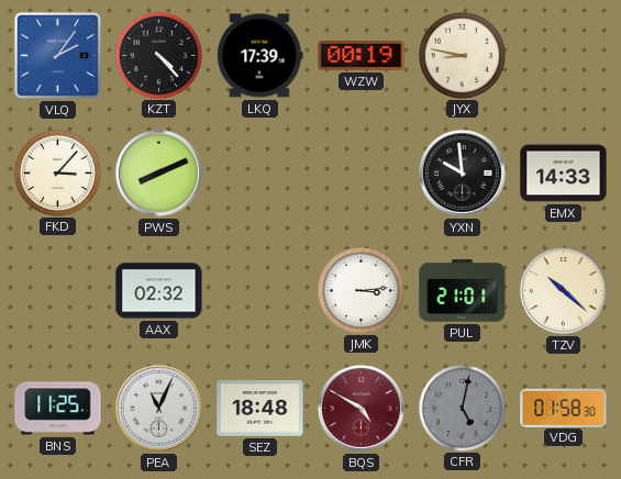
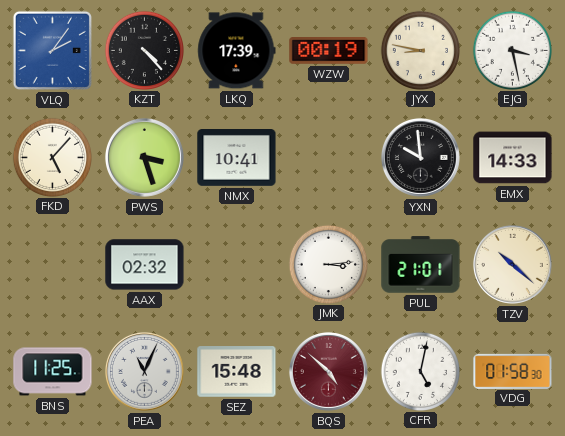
EJG: none -> 3:28
FKD: 3:07 -> 5:07
PWS: 8:11 -> 3:27
NMX: none -> 10:41
SEZ: 18:48 -> 15:48
BQS: 4:50 -> 4:52
CFR dial: grey -> white
